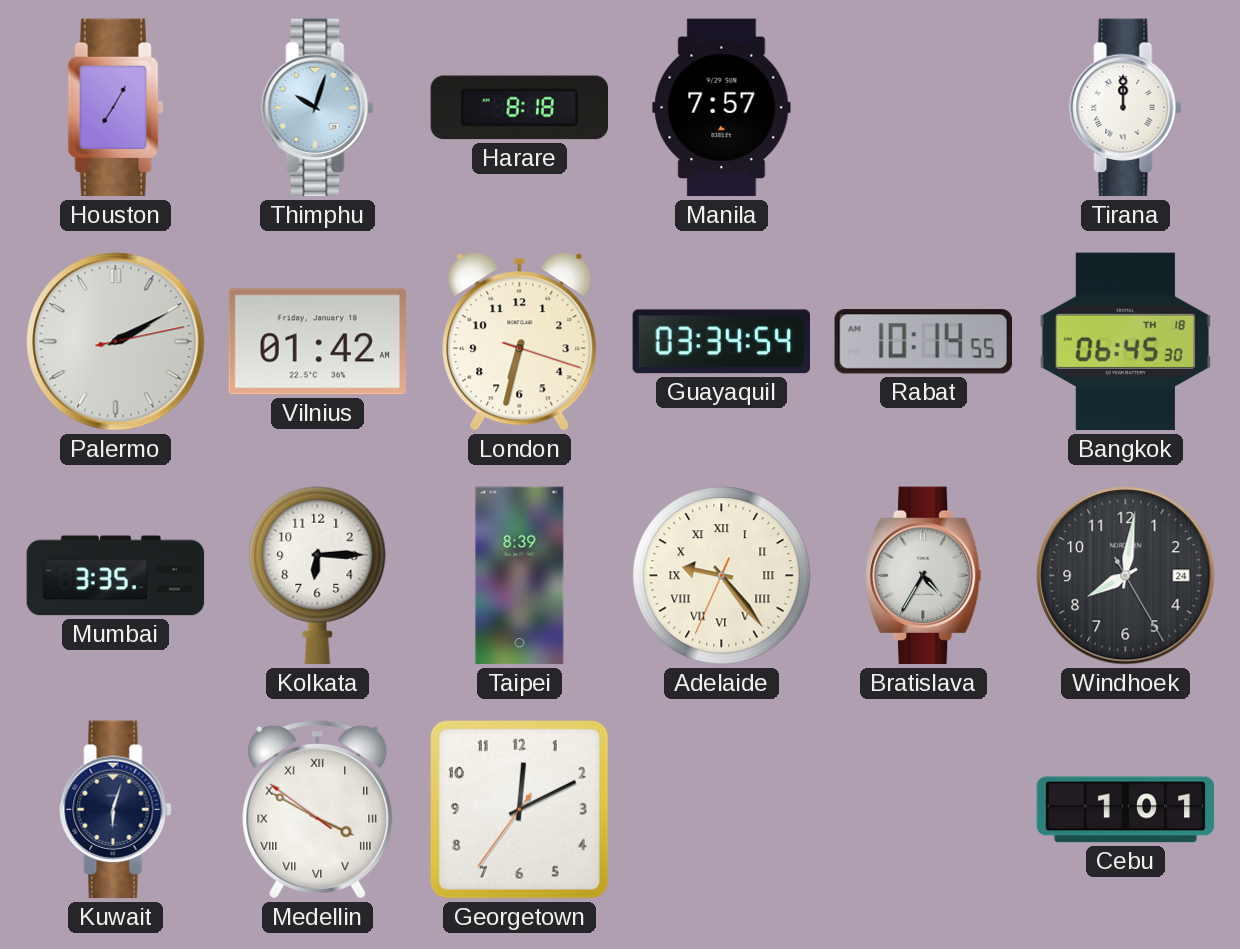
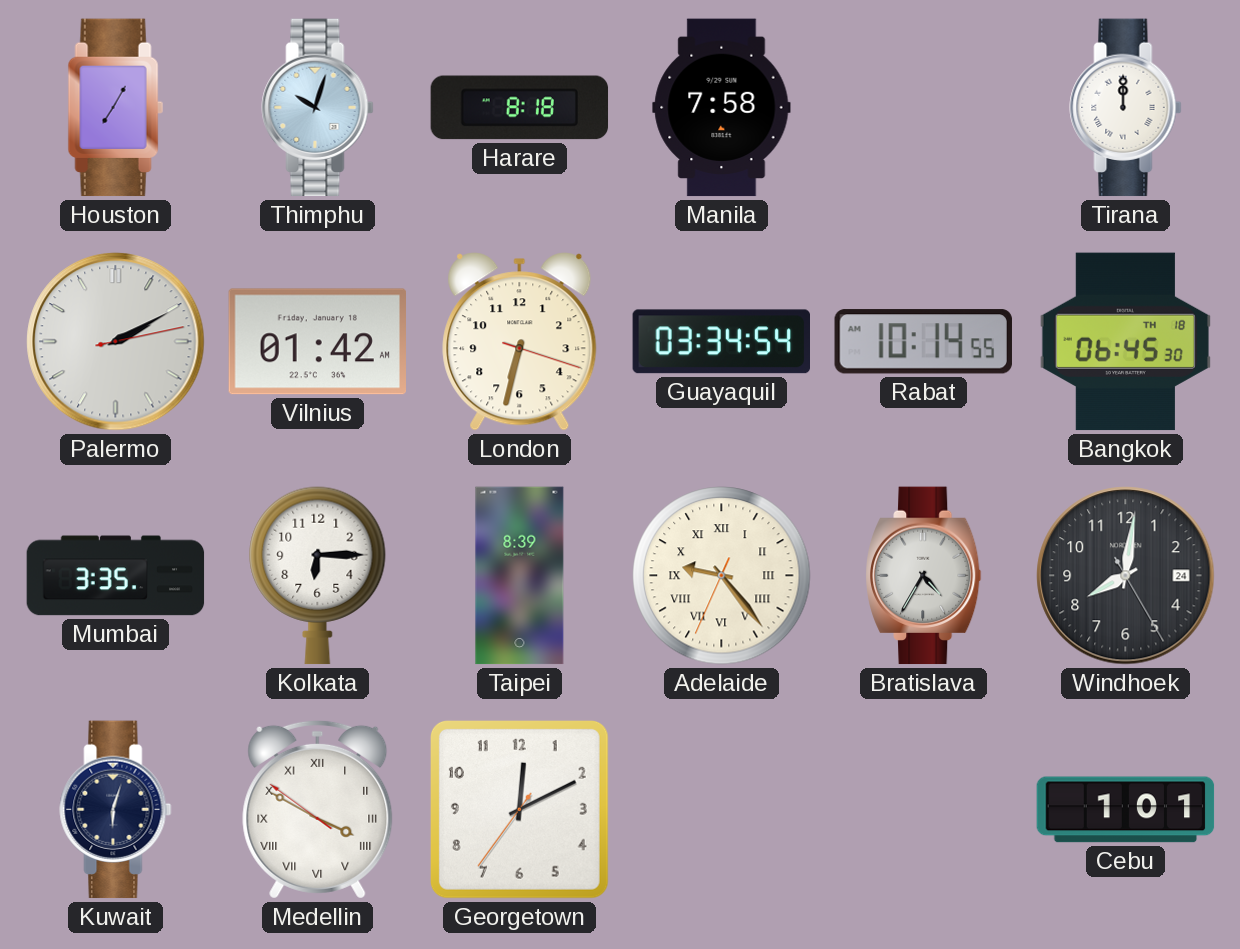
Manila: 7:57 -> 7:58
